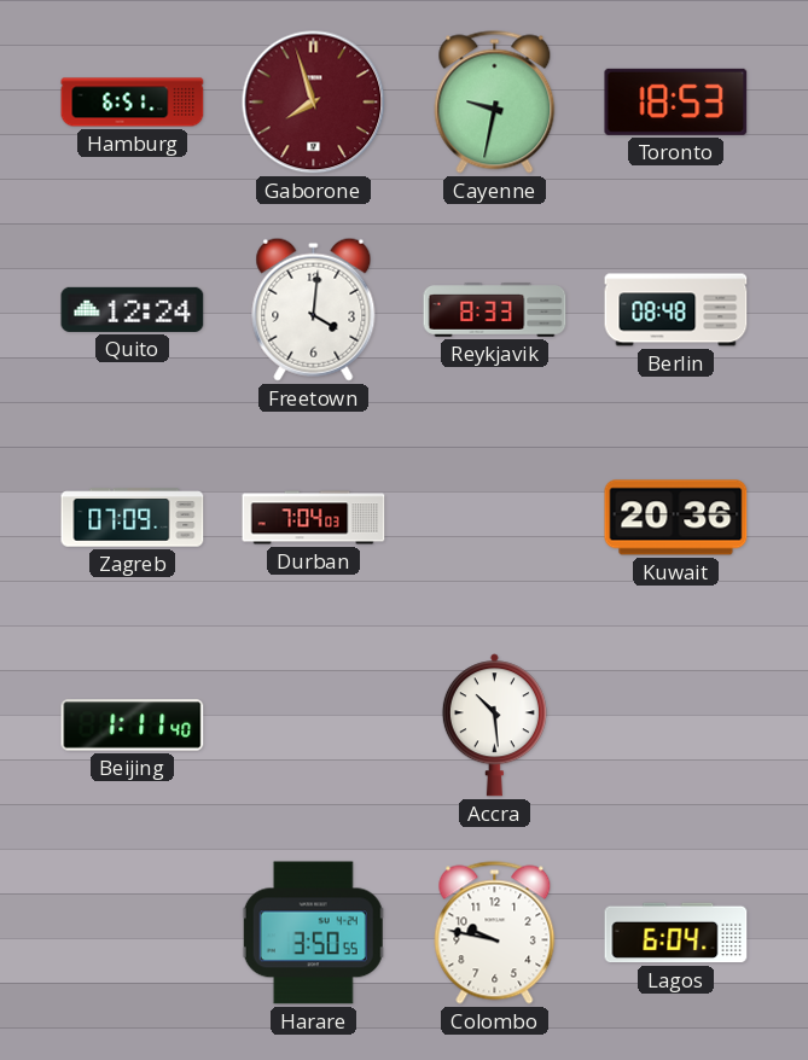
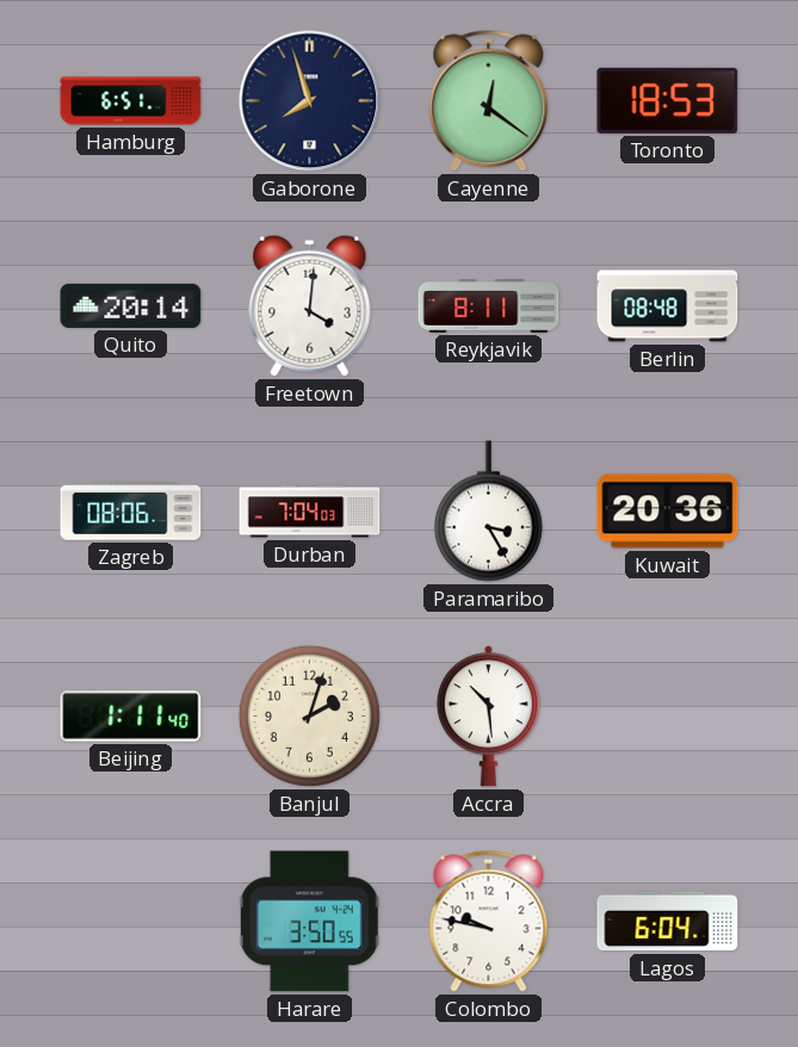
Gaborone dial: burgundy -> navy
Cayenne: 9:32 -> 12:21
Quito: 12:24 -> 20:14
Reykjavik: 8:33 -> 8:11
Zagreb: 07:09 -> 08:06
Paramaribo: none -> 3:25
Banjul: none -> 2:03
